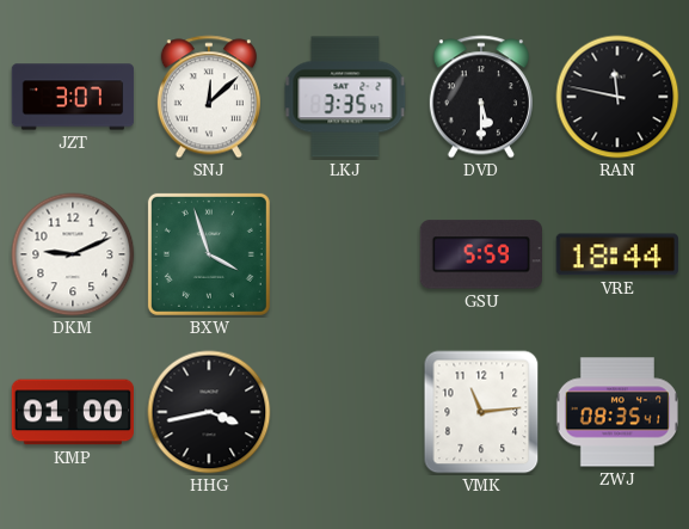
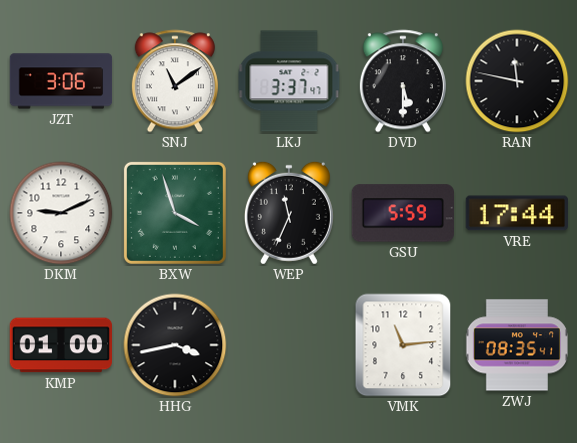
JZT: 3:07 -> 3:06
SNJ: 12:08 -> 11:09
LKJ: 3:35 -> 3:37
WEP: none -> 11:34
VRE: 18:44 -> 17:44
